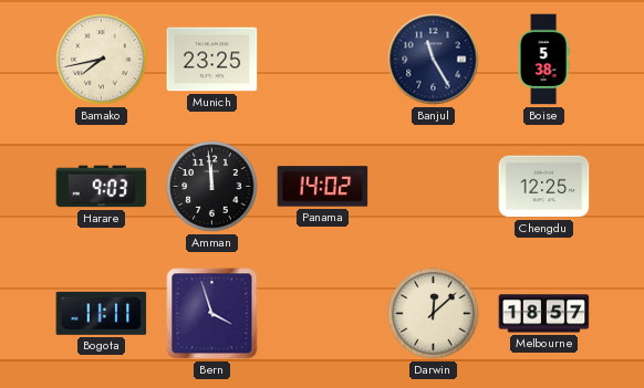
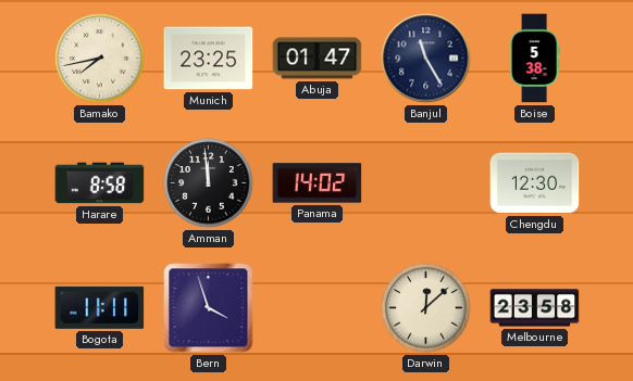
Abuja: none -> 01:47
Harare: 9:03 -> 8:58
Chengdu: 12:25 -> 12:30
Melbourne: 18:57 -> 23:58
